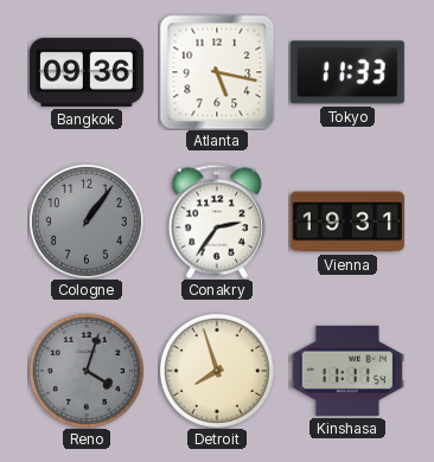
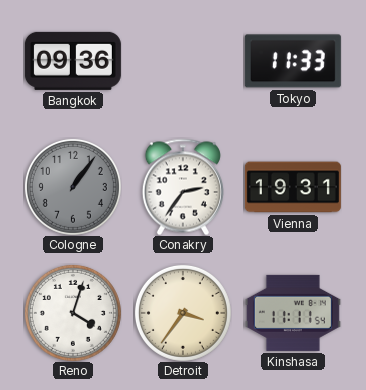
Atlanta: 5:17 -> none
Reno dial: grey -> white
Detroit: 7:57 -> 3:36
